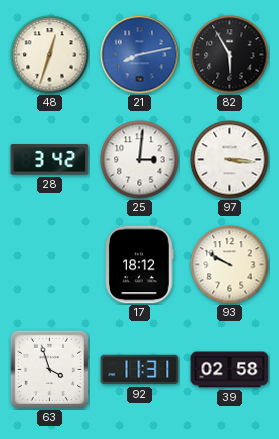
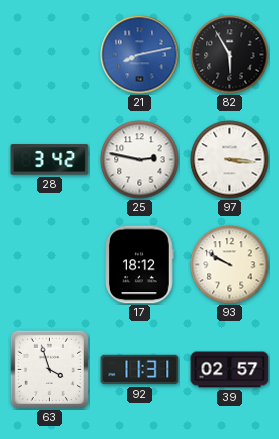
48: 12:33 -> none
25: 3:01 -> 2:47
39: 02:58 -> 02:57
